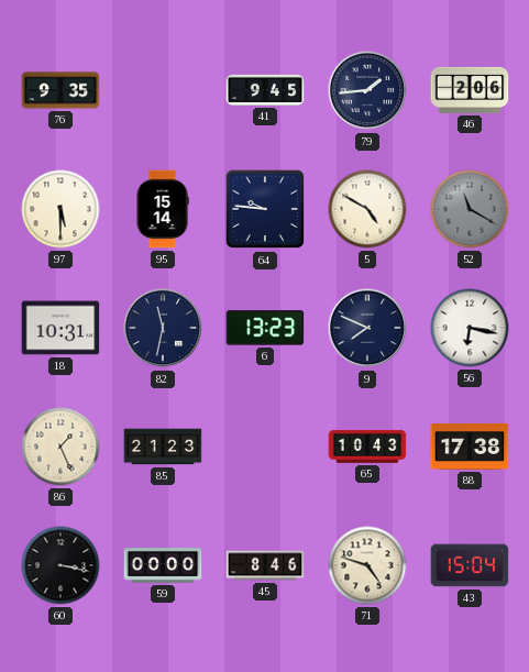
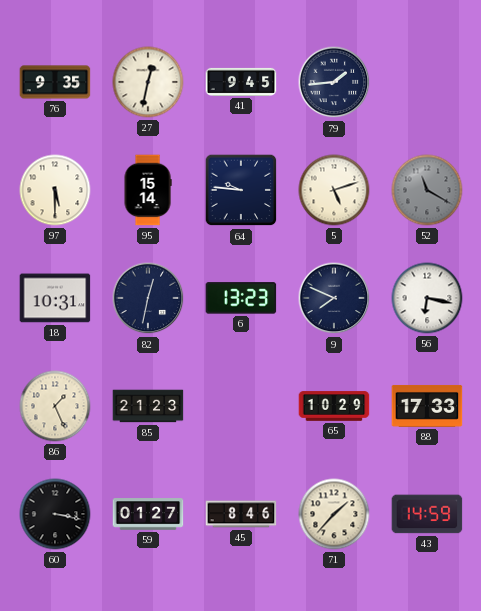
27: none -> 12:32
46: 2:06 -> none
5: 4:50 -> 5:12
82: 11:32 -> 12:32
65: 10:43 -> 10:29
88: 17:38 -> 17:33
59: 00:00 -> 01:27
71: 4:48 -> 1:37
43: 15:04 -> 14:59
